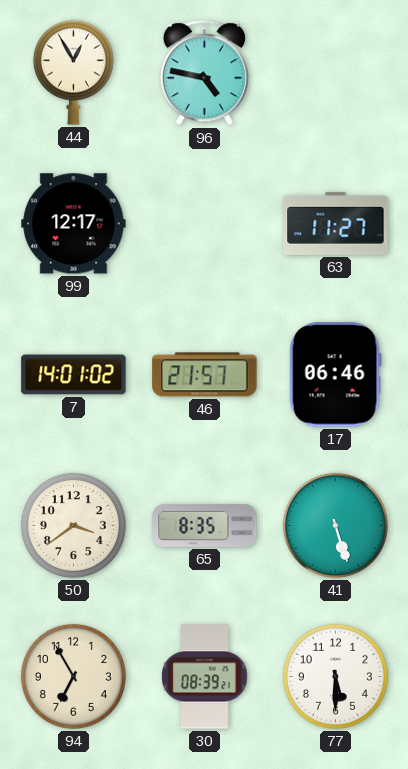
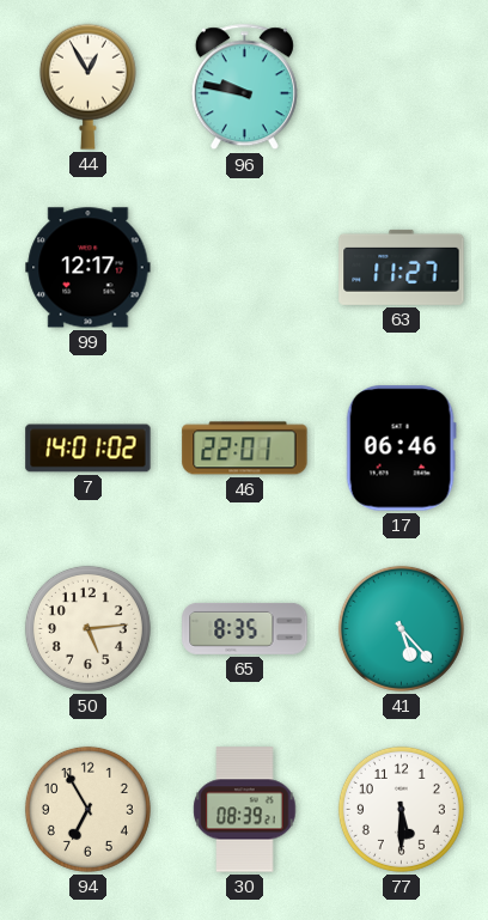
96: 4:47 -> 9:47
46: 21:57 -> 22:01
50: 3:39 -> 5:14
41: 5:27 -> 5:23
